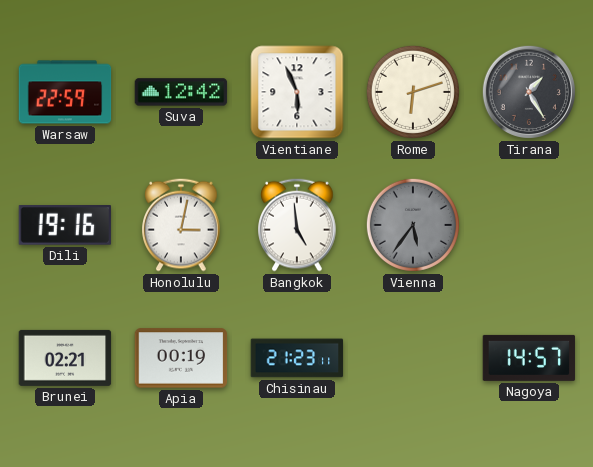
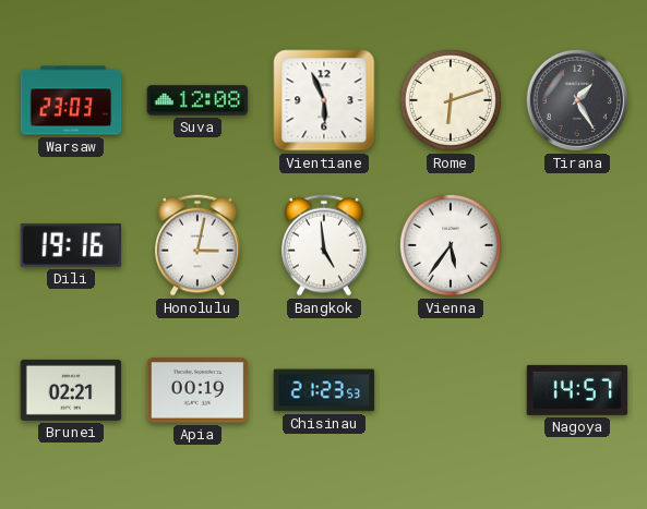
Warsaw: 22:59 -> 23:03
Suva: 12:42 -> 12:08
Vienna dial: grey -> white
Chisinau: 21:23:11 -> 21:23:53
